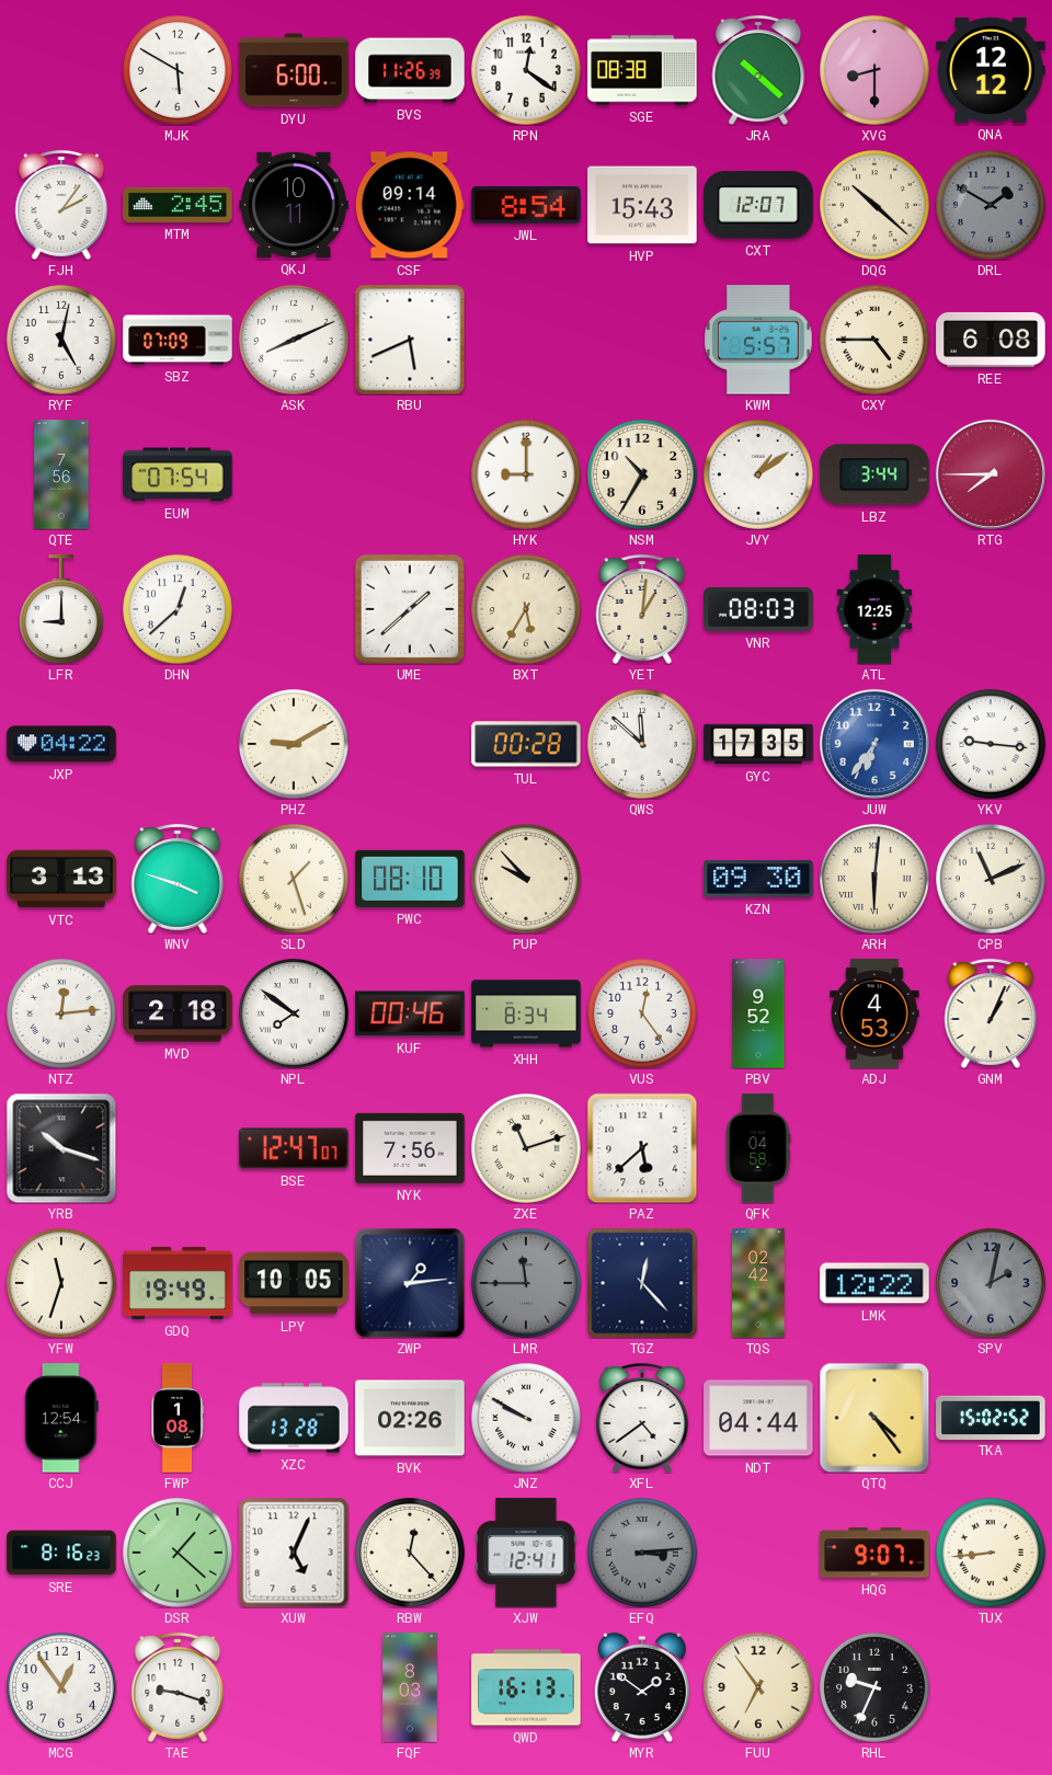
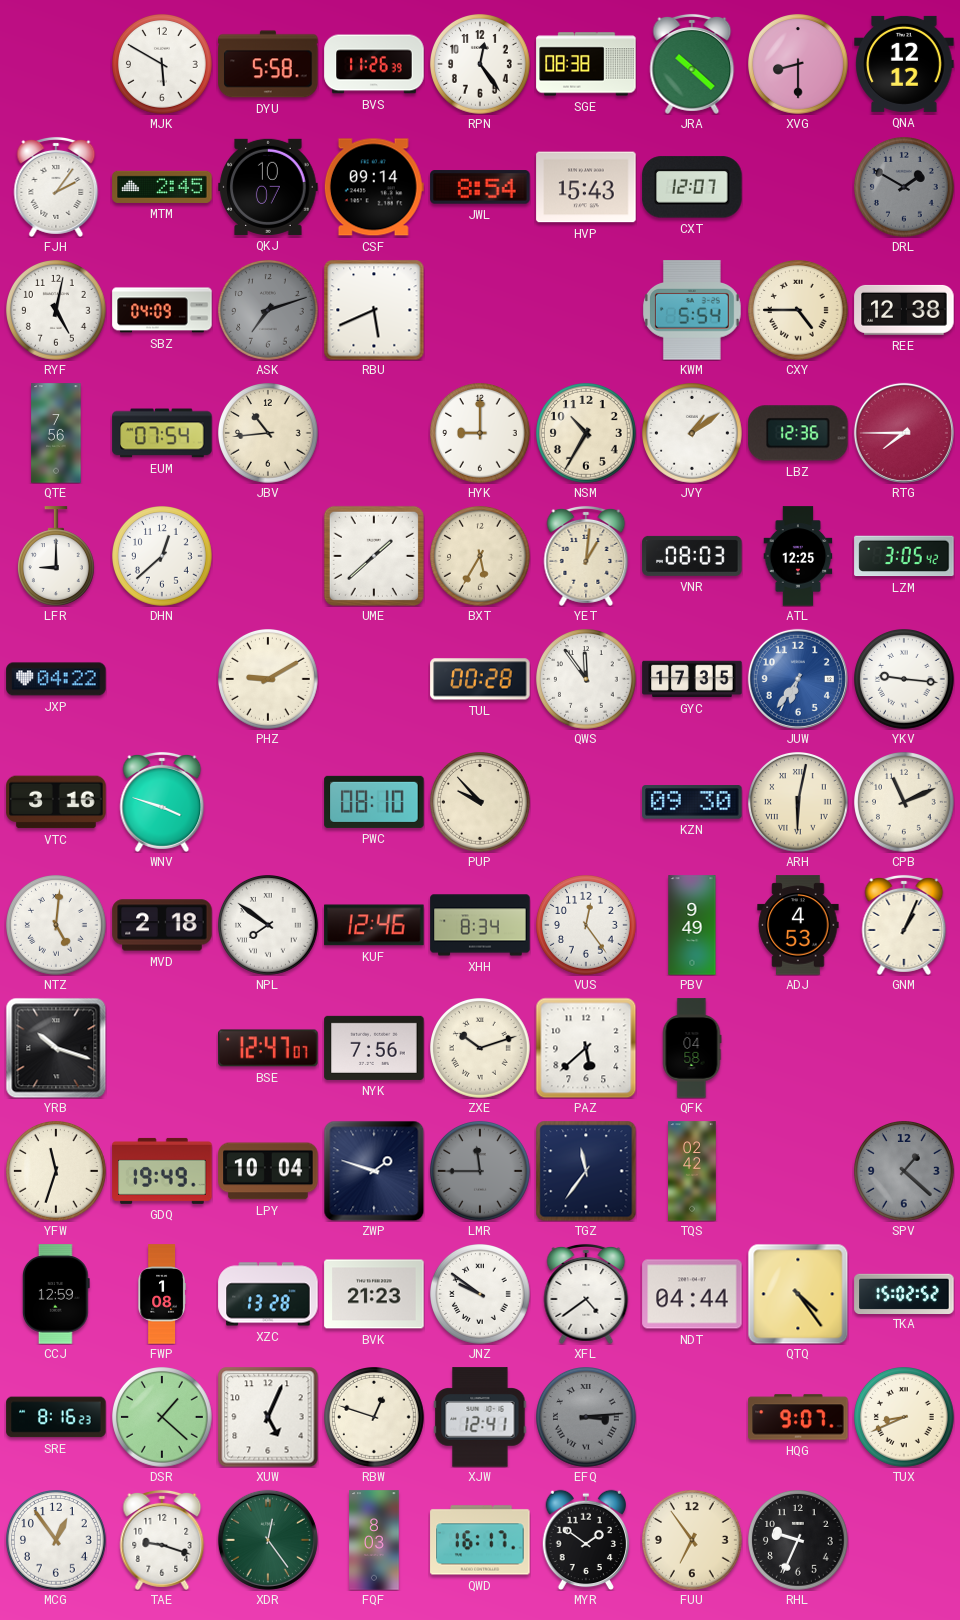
DYU: 6:00 -> 5:58
RPN: 12:21 -> 12:24
QKJ: 10:11 -> 10:07
DQG: 10:22 -> none
SBZ: 07:09 -> 04:09
ASK: 8:11 -> 7:12
ASK dial: white -> grey
KWM: 5:57 -> 5:54
REE: 6:08 -> 12:38
JBV: none -> 10:44
LBZ: 3:44 -> 12:36
LZM: none -> 3:05
QWS: 11:52 -> 11:54
VTC: 3:13 -> 3:16
SLD: 1:27 -> none
ARH: 6:01 -> 6:02
NTZ: 12:14 -> 5:01
KUF: 00:46 -> 12:46
PBV: 9:52 -> 9:49
ZXE: 11:12 -> 10:12
LPY: 10:05 -> 10:04
ZWP: 1:14 -> 1:48
TGZ: 12:23 -> 11:36
LMK: 12:22 -> none
SPV: 2:02 -> 1:22
CCJ: 12:54 -> 12:59
BVK: 02:26 -> 21:23
JNZ: 9:50 -> 9:51
RBW: 12:23 -> 12:48
TUX: 8:44 -> 8:41
XDR: none -> 12:24
QWD: 16:13 -> 16:17
